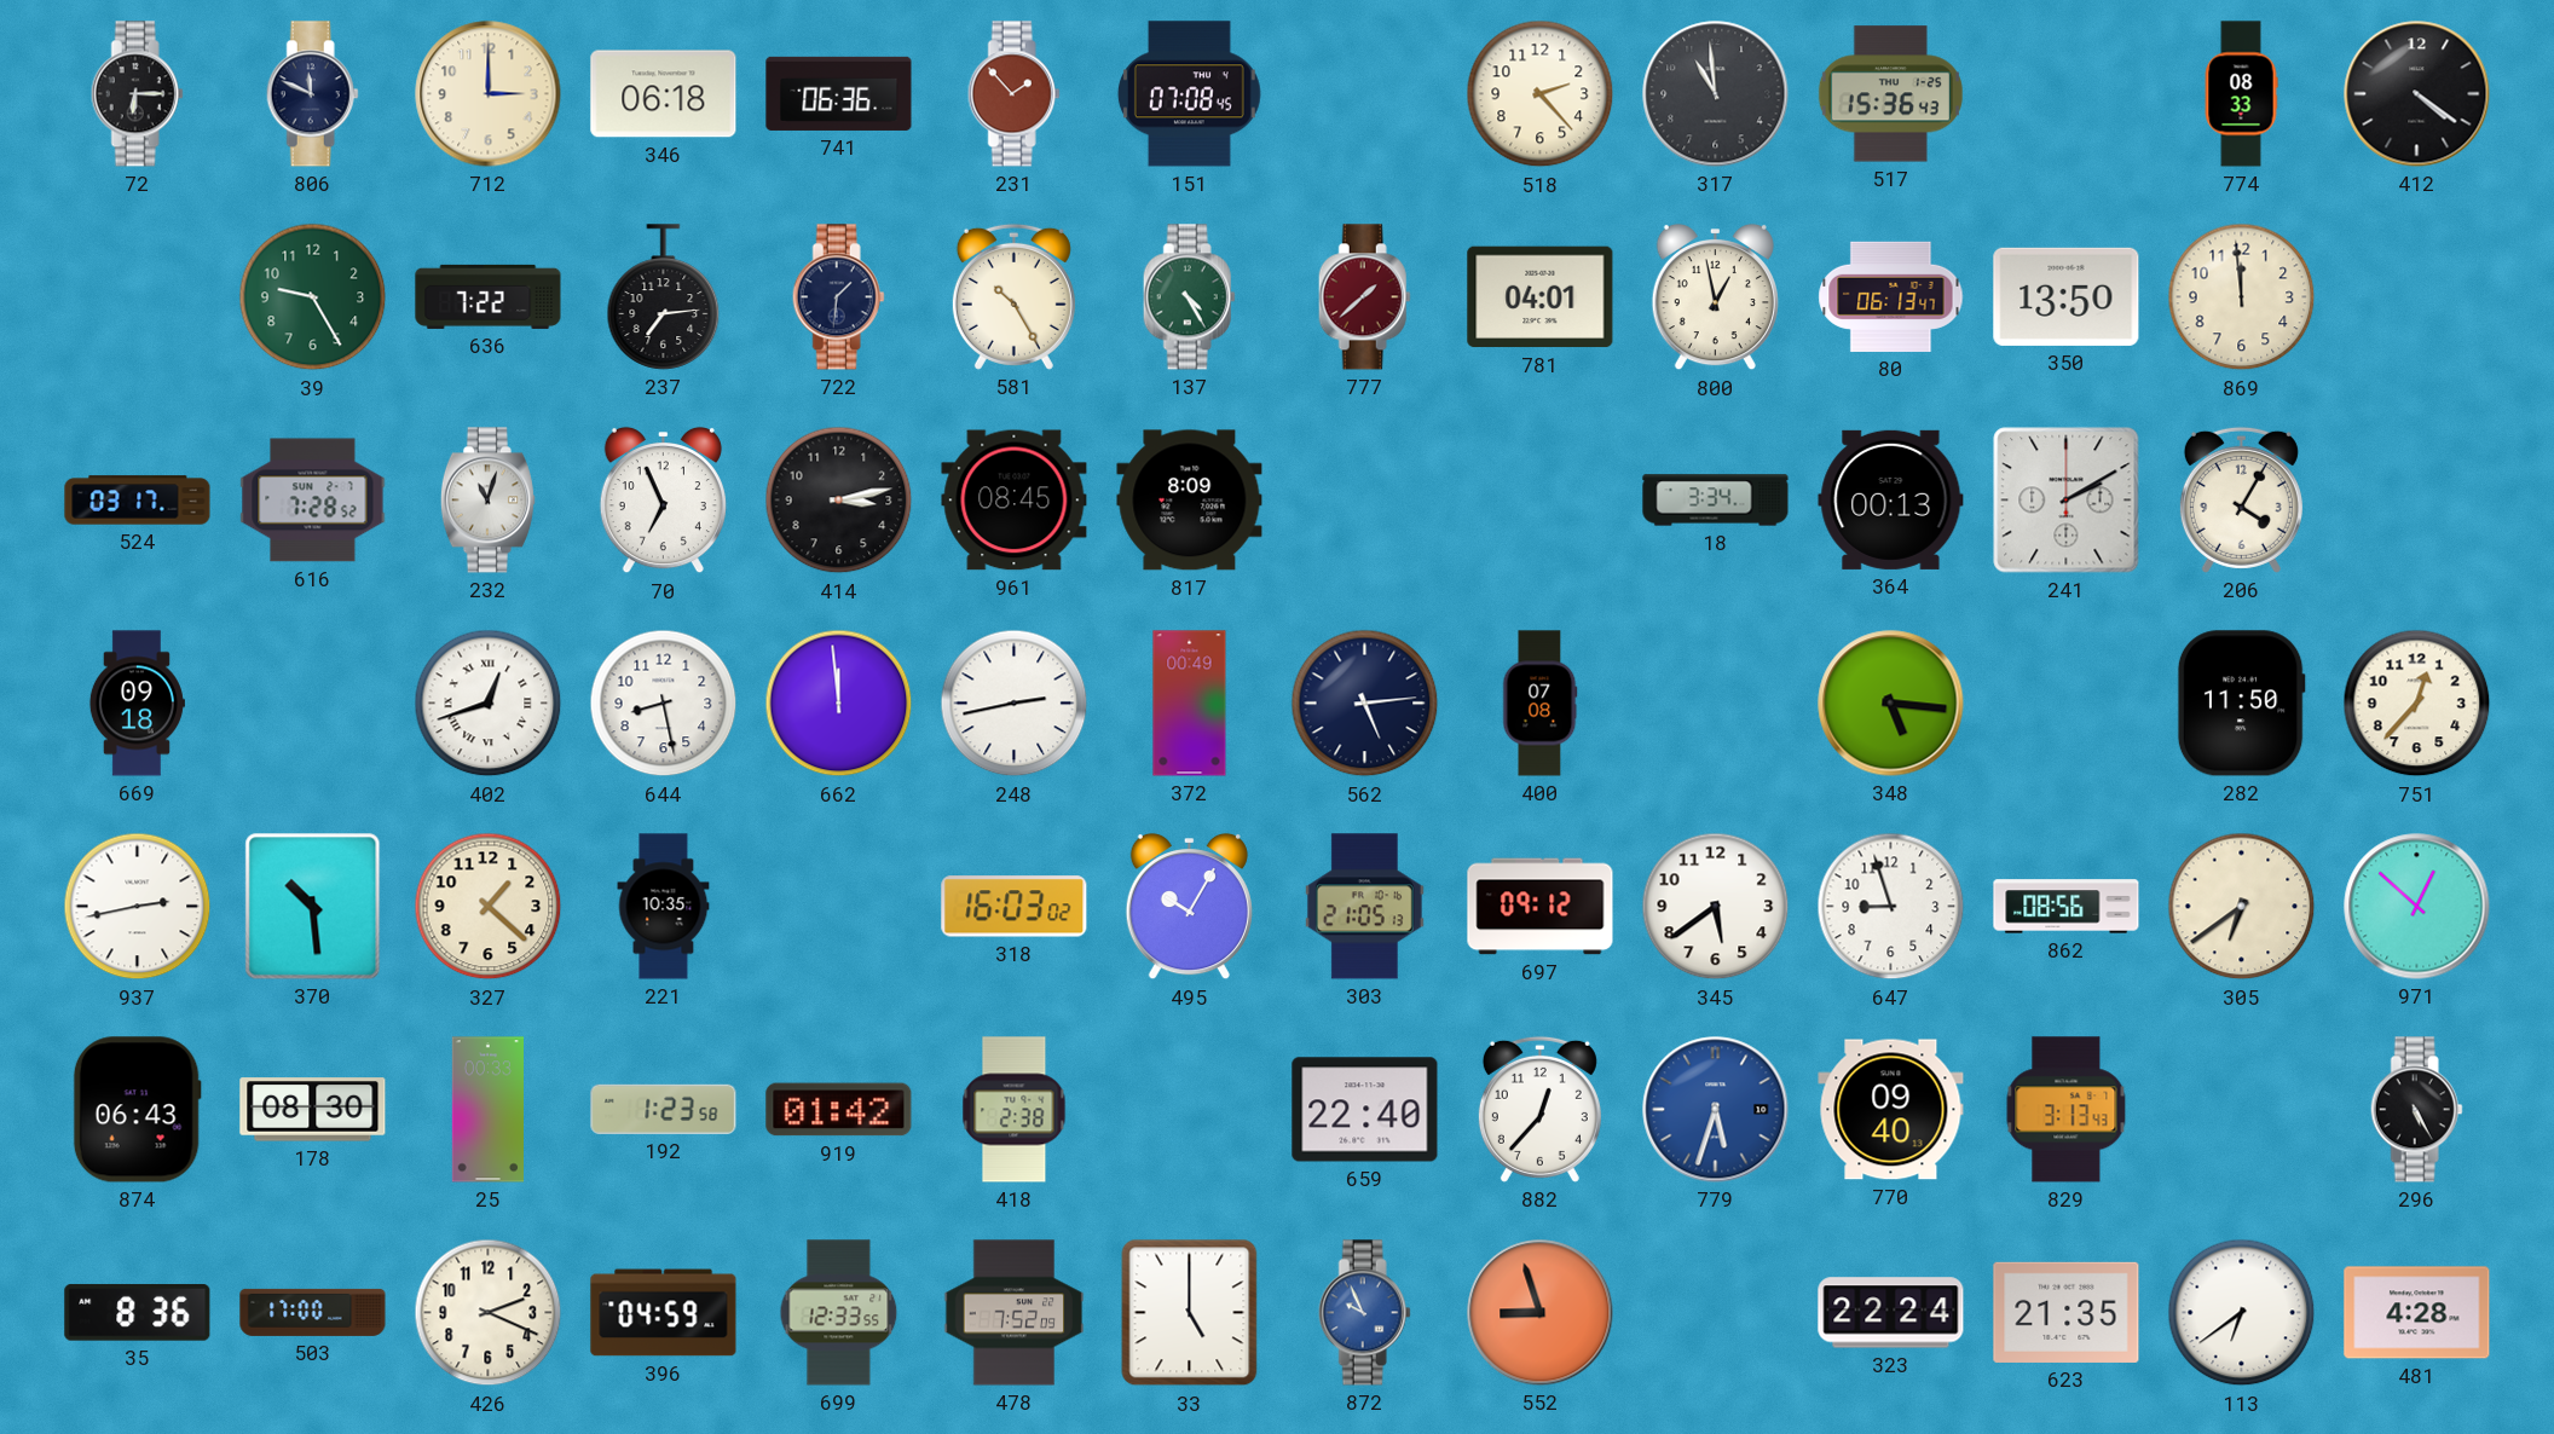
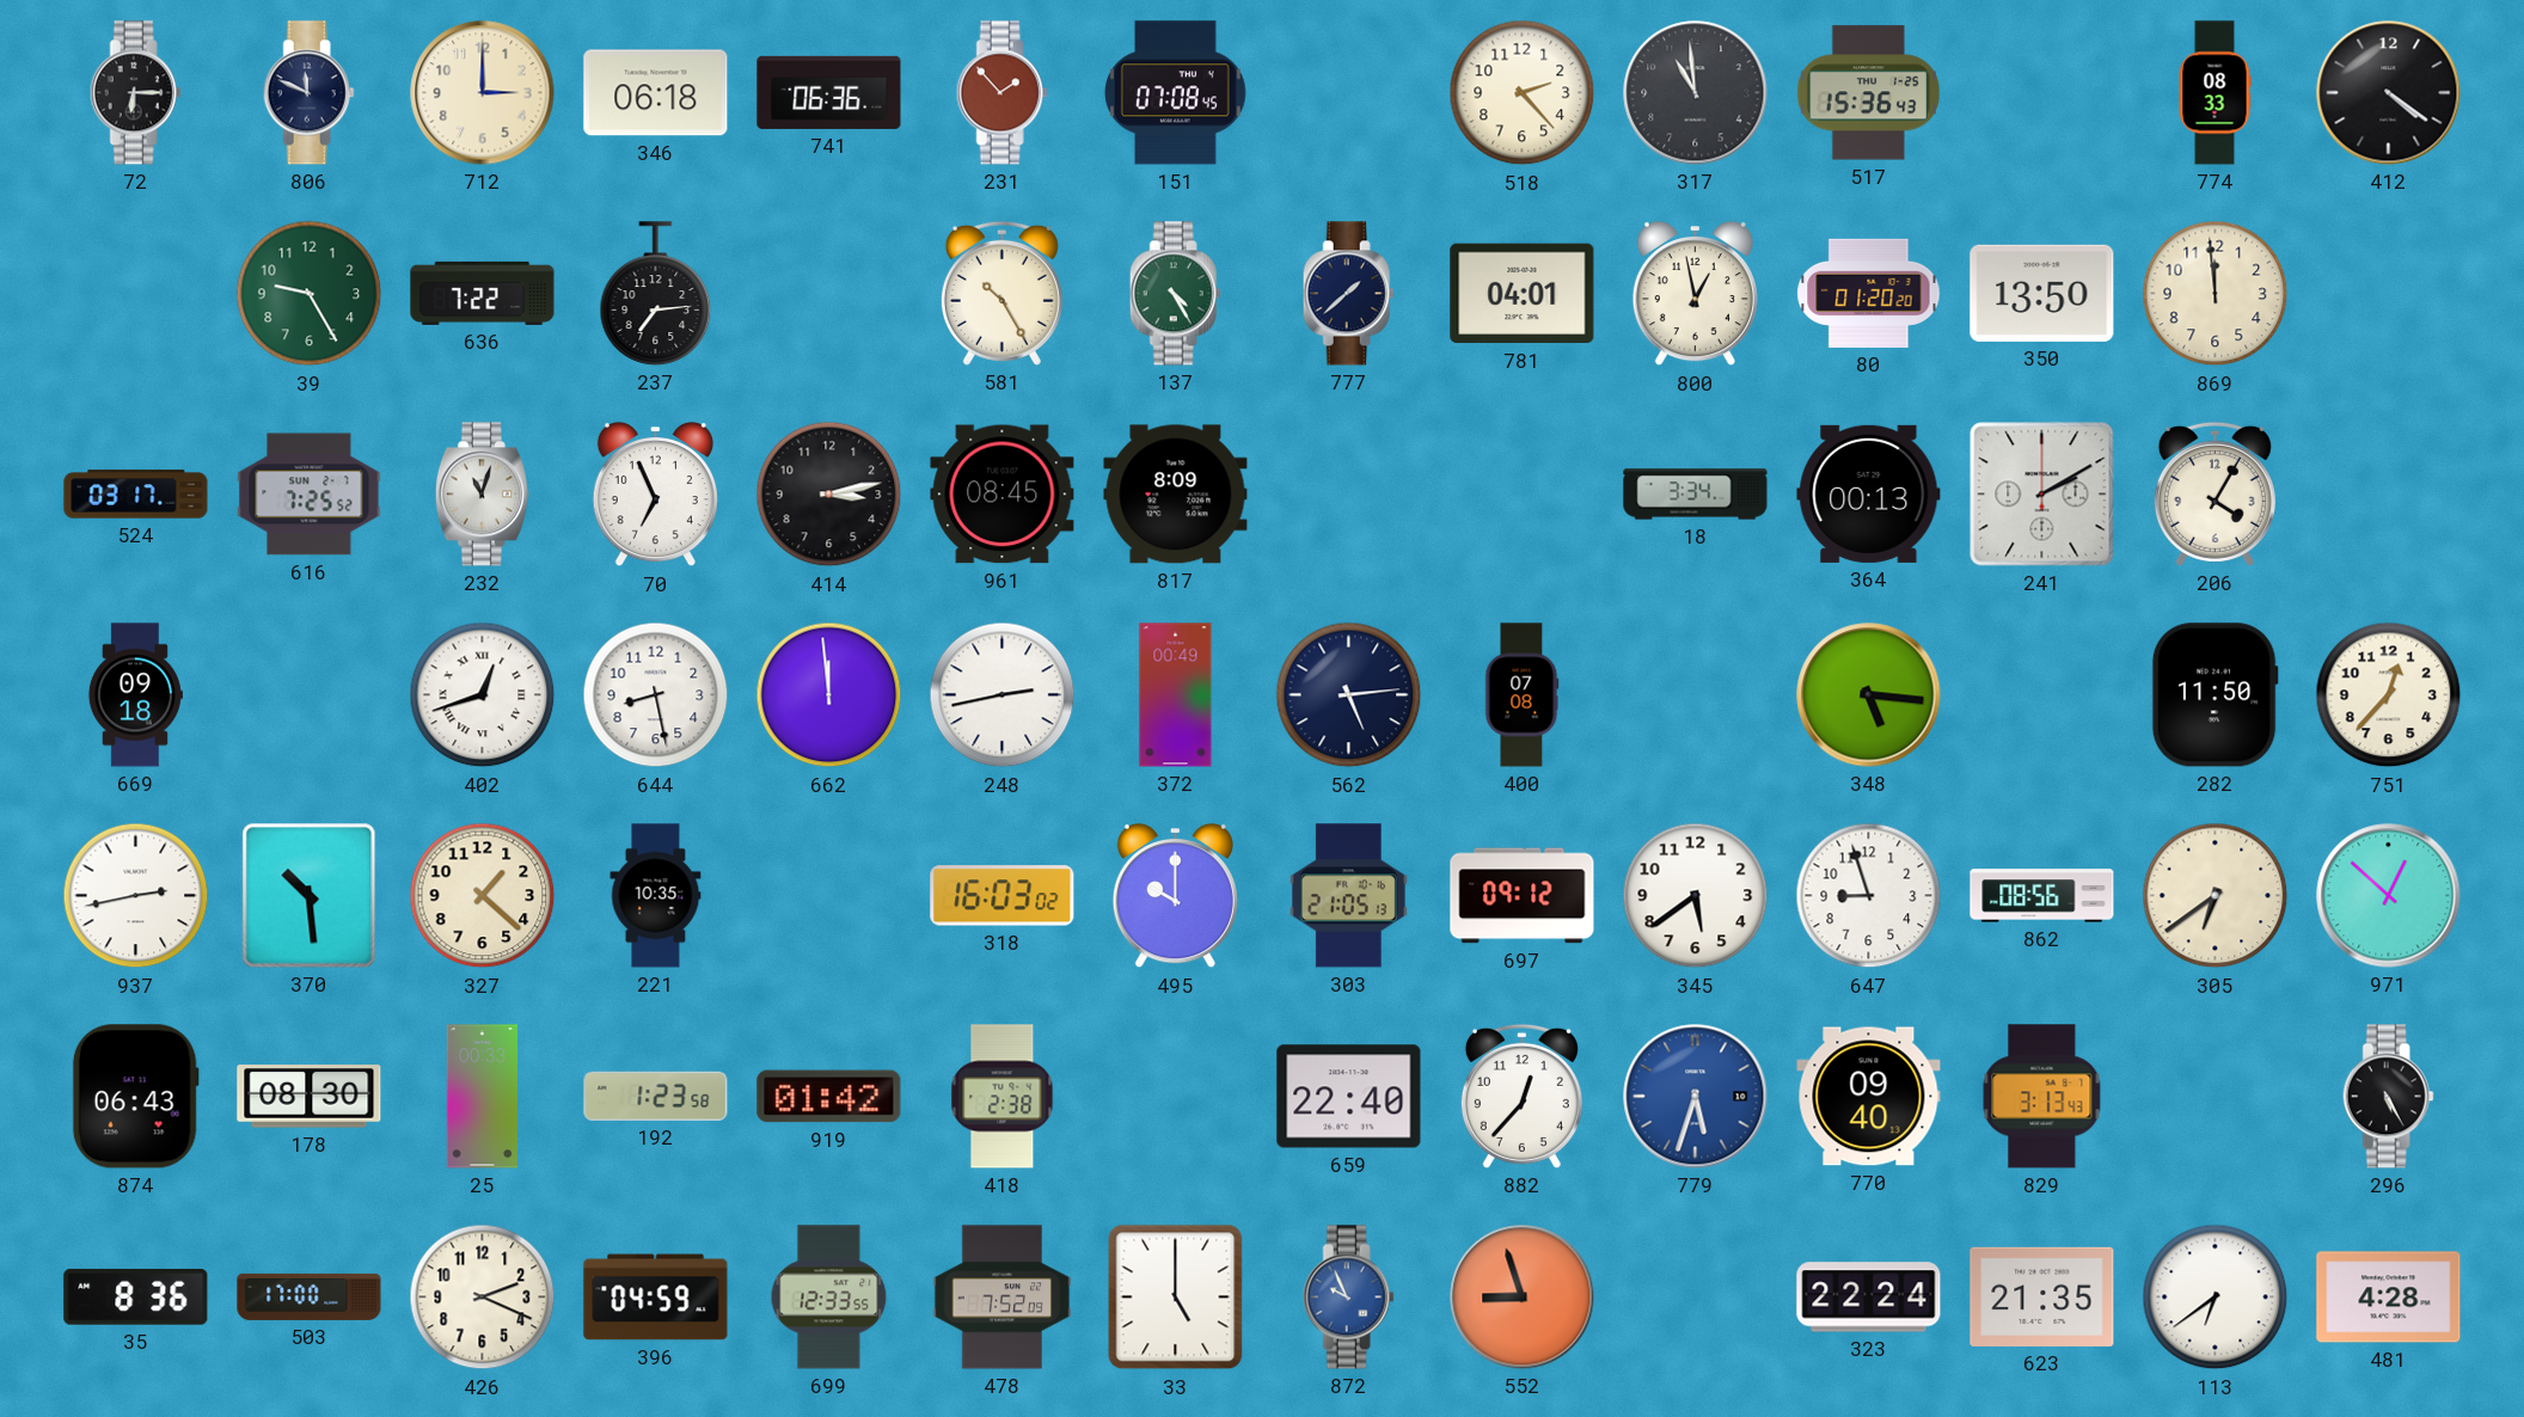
722: 1:31 -> none
777 dial: burgundy -> navy
80: 06:13 -> 01:20
616: 7:28 -> 7:25
495: 10:05 -> 10:00
